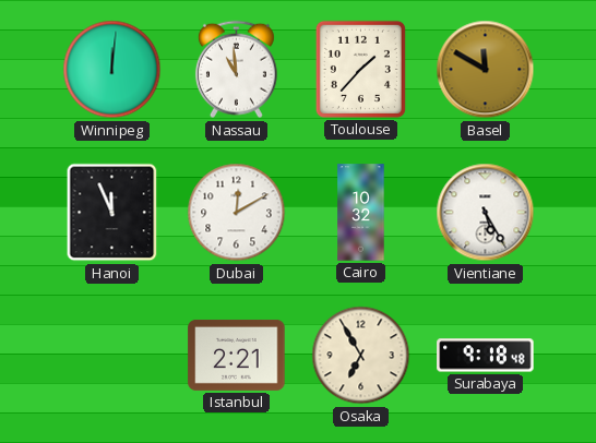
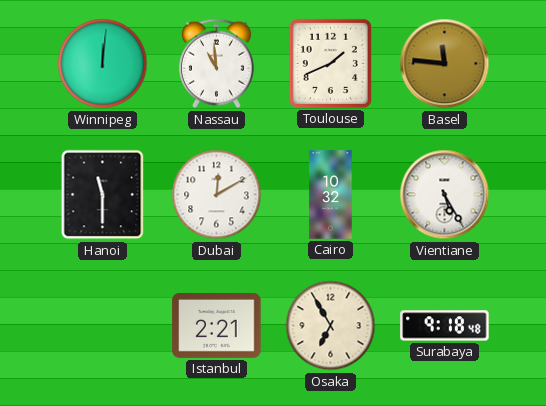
Toulouse: 1:37 -> 1:41
Basel: 11:50 -> 11:46
Hanoi: 11:56 -> 11:30
